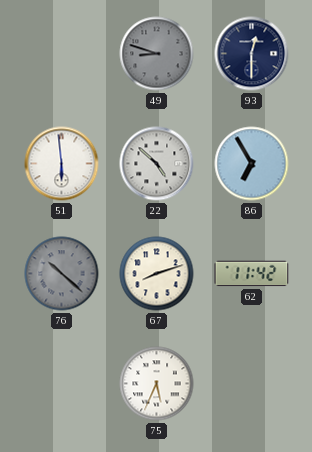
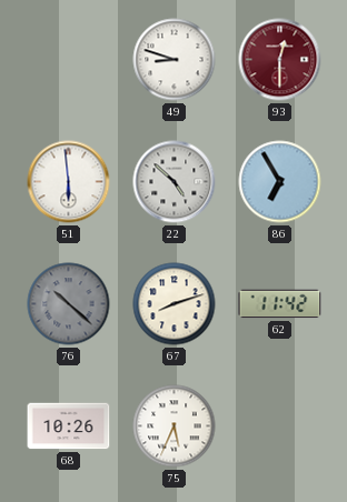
49 dial: grey -> white
93 dial: navy -> burgundy
68: none -> 10:26
